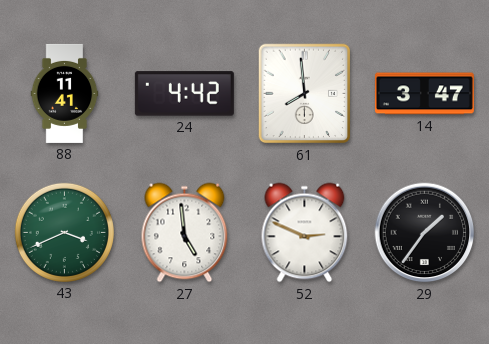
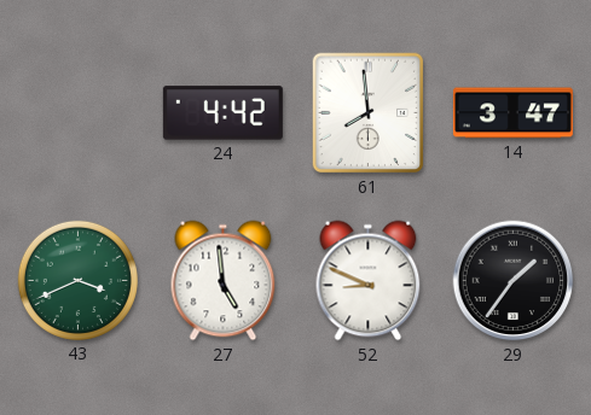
88: 11:41 -> none
52: 2:49 -> 8:49
